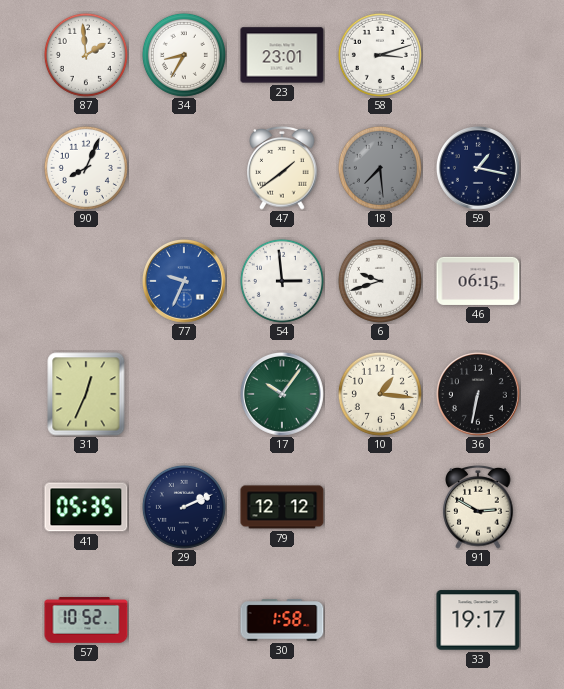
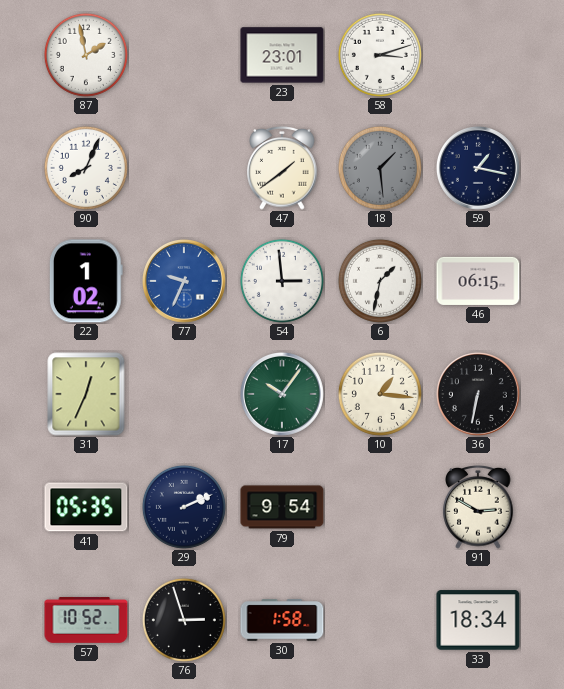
87: 1:59 -> 1:58
34: 8:35 -> none
18: 7:29 -> 1:29
22: none -> 1:02
6: 9:42 -> 1:32
79: 12:12 -> 9:54
76: none -> 2:57
33: 19:17 -> 18:34
